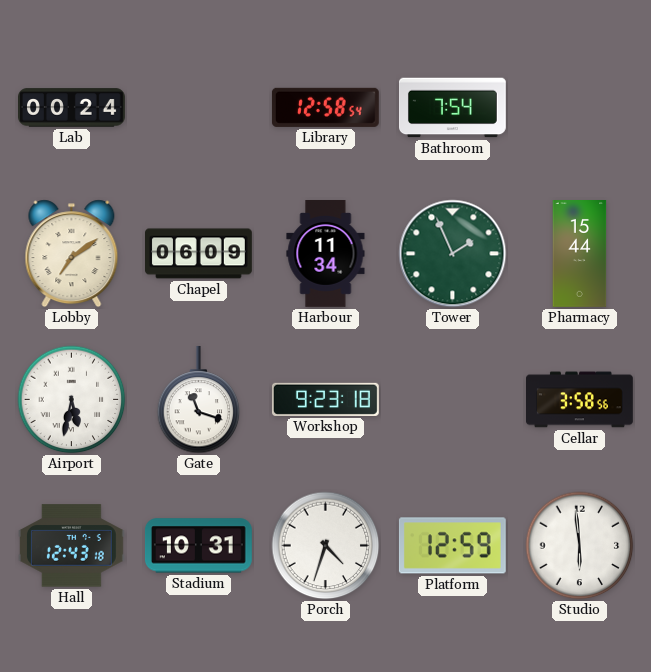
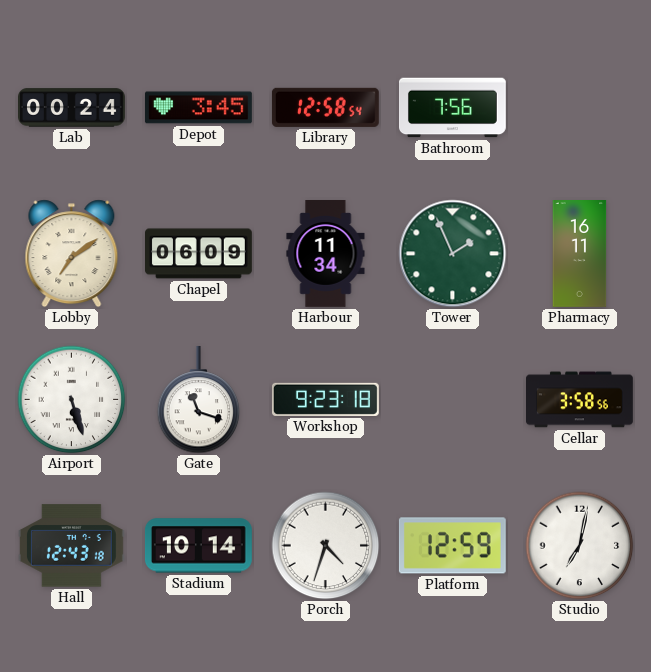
Depot: none -> 3:45
Bathroom: 7:54 -> 7:56
Pharmacy: 15:44 -> 16:11
Airport: 5:32 -> 5:27
Stadium: 10:31 -> 10:14
Studio: 5:59 -> 7:02
